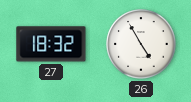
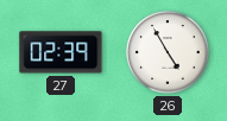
27: 18:32 -> 02:39
